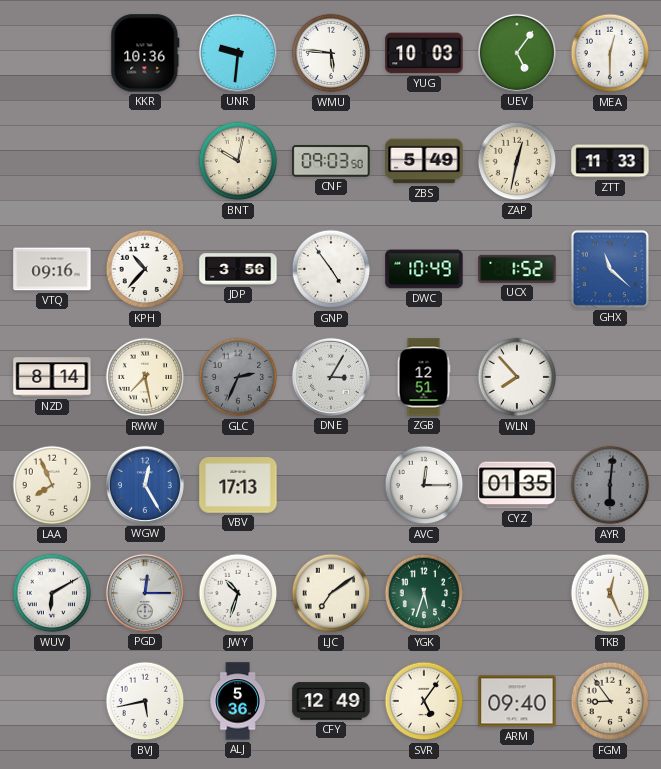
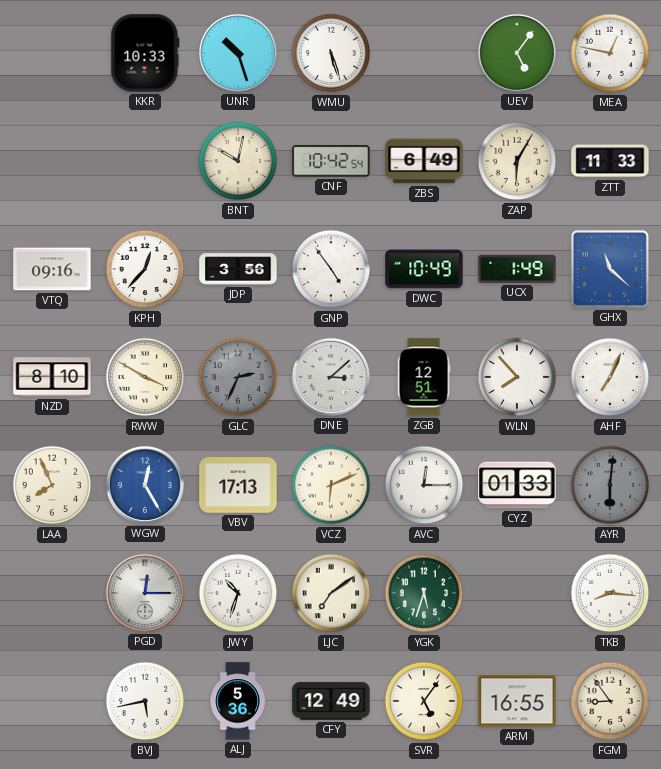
KKR: 10:36 -> 10:33
UNR: 9:31 -> 10:27
WMU: 5:46 -> 5:27
YUG: 10:03 -> none
MEA: 12:30 -> 12:47
CNF: 09:03 -> 10:42
ZBS: 5:49 -> 6:49
ZAP: 12:32 -> 6:05
KPH: 10:37 -> 12:37
UCX: 1:52 -> 1:49
NZD: 8:14 -> 8:10
RWW: 7:28 -> 3:50
DNE: 3:05 -> 3:08
AHF: none -> 7:04
VCZ: none -> 6:11
CYZ: 01:35 -> 01:33
WUV: 6:10 -> none
TKB: 12:26 -> 8:16
ARM: 09:40 -> 16:55
